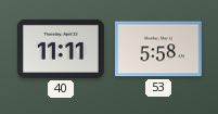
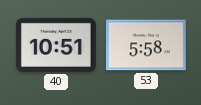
40: 11:11 -> 10:51
